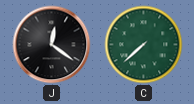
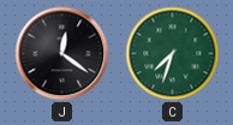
C: 7:38 -> 7:33
